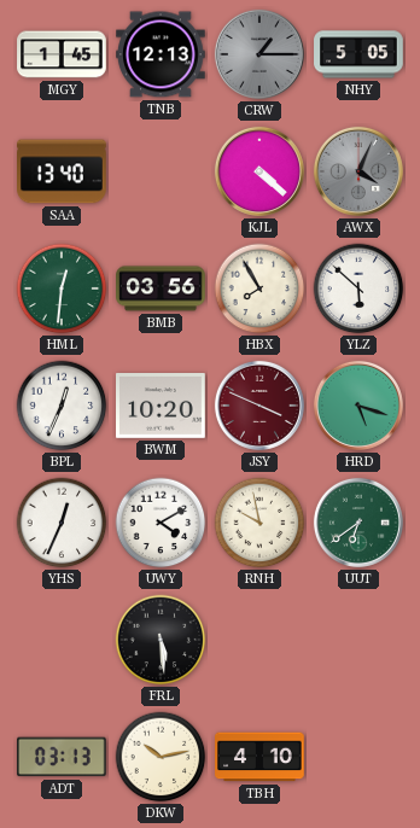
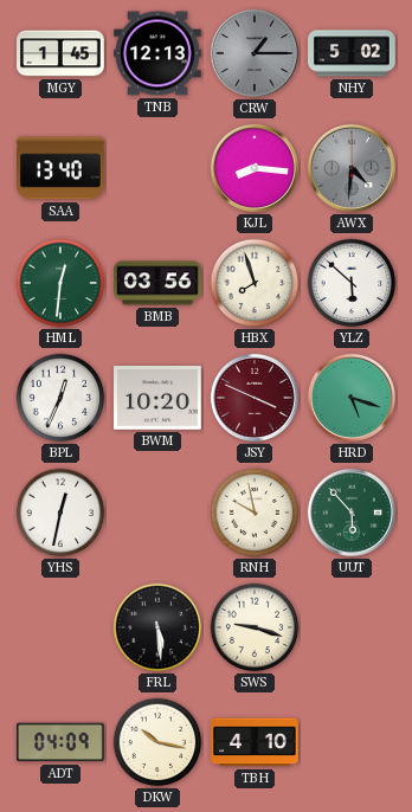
NHY: 5:05 -> 5:02
KJL: 4:22 -> 8:16
AWX: 4:04 -> 4:31
HBX: 7:55 -> 7:57
YHS: 12:34 -> 12:32
UWY: 4:10 -> none
UUT: 6:39 -> 5:53
SWS: none -> 9:18
ADT: 03:13 -> 04:09
DKW: 10:13 -> 10:17
